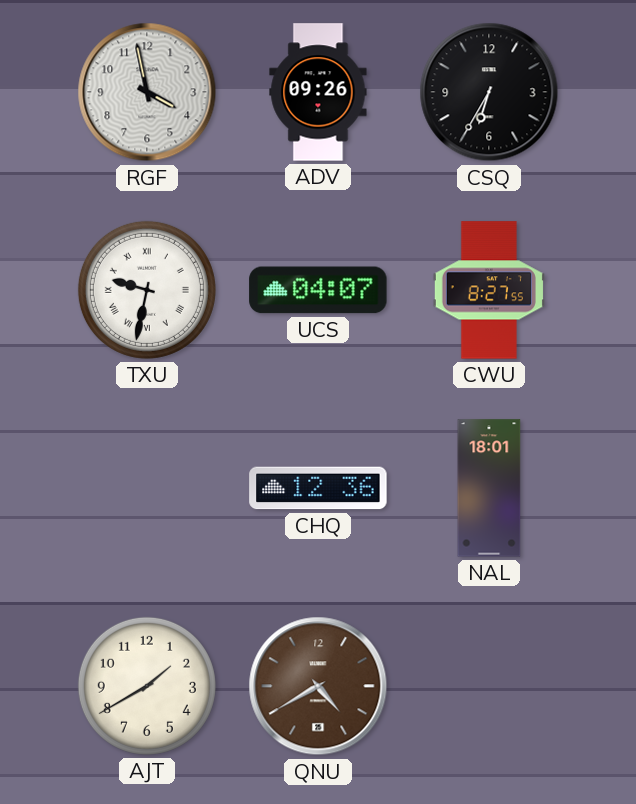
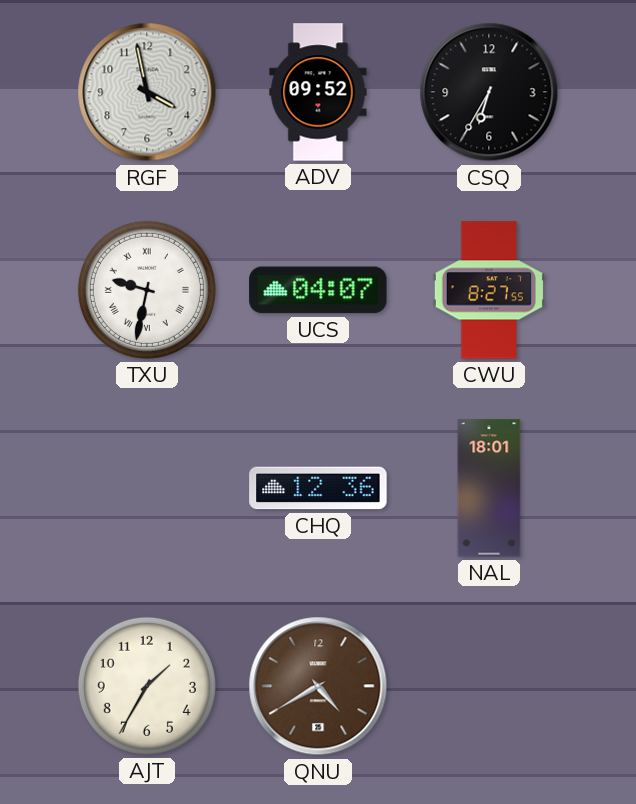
ADV: 09:26 -> 09:52
AJT: 1:40 -> 1:35
